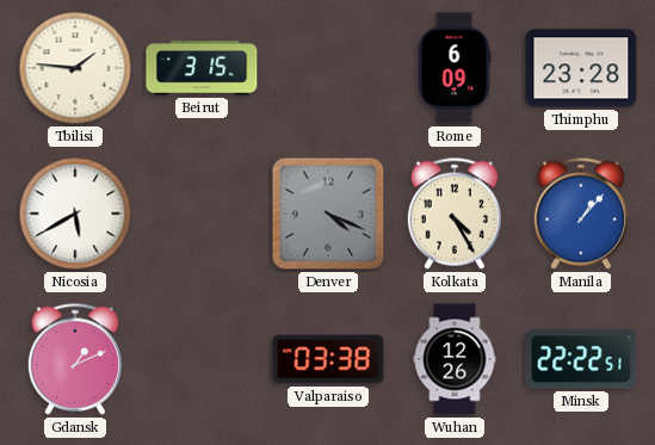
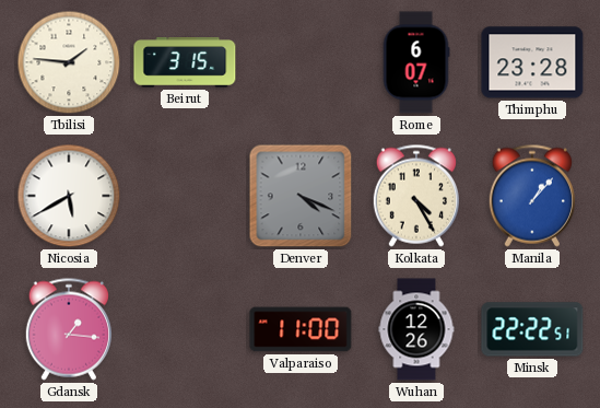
Rome: 6:09 -> 6:07
Gdansk: 1:11 -> 1:16
Valparaiso: 03:38 -> 11:00
